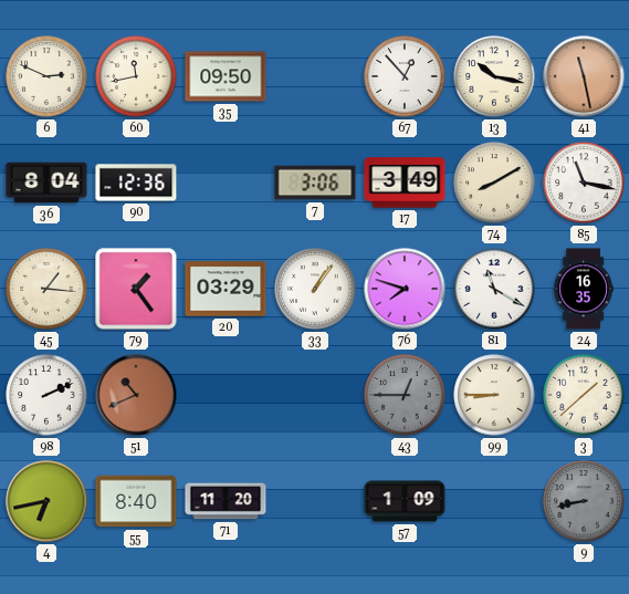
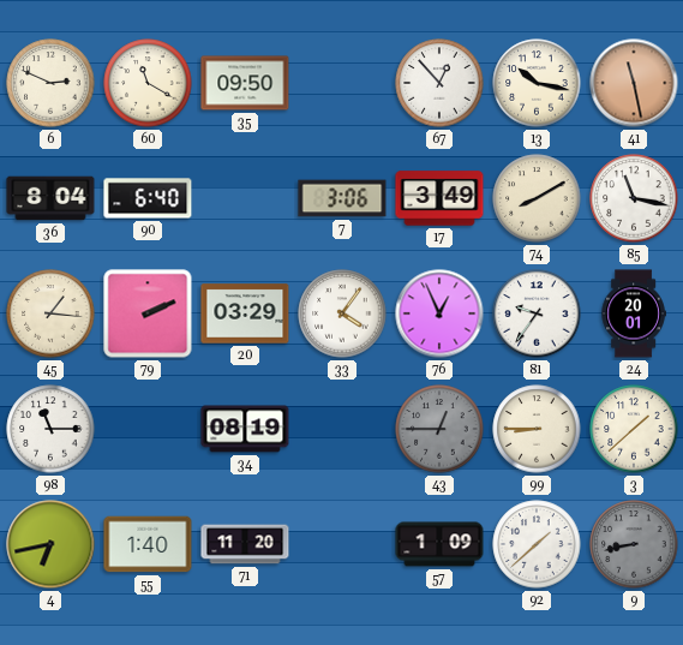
60: 11:43 -> 11:20
90: 12:36 -> 6:40
79: 1:24 -> 2:11
33: 1:06 -> 4:06
76: 7:48 -> 12:56
81: 11:20 -> 9:36
24: 16:35 -> 20:01
98: 2:11 -> 11:15
51: 10:41 -> none
34: none -> 08:19
55: 8:40 -> 1:40
92: none -> 1:38
